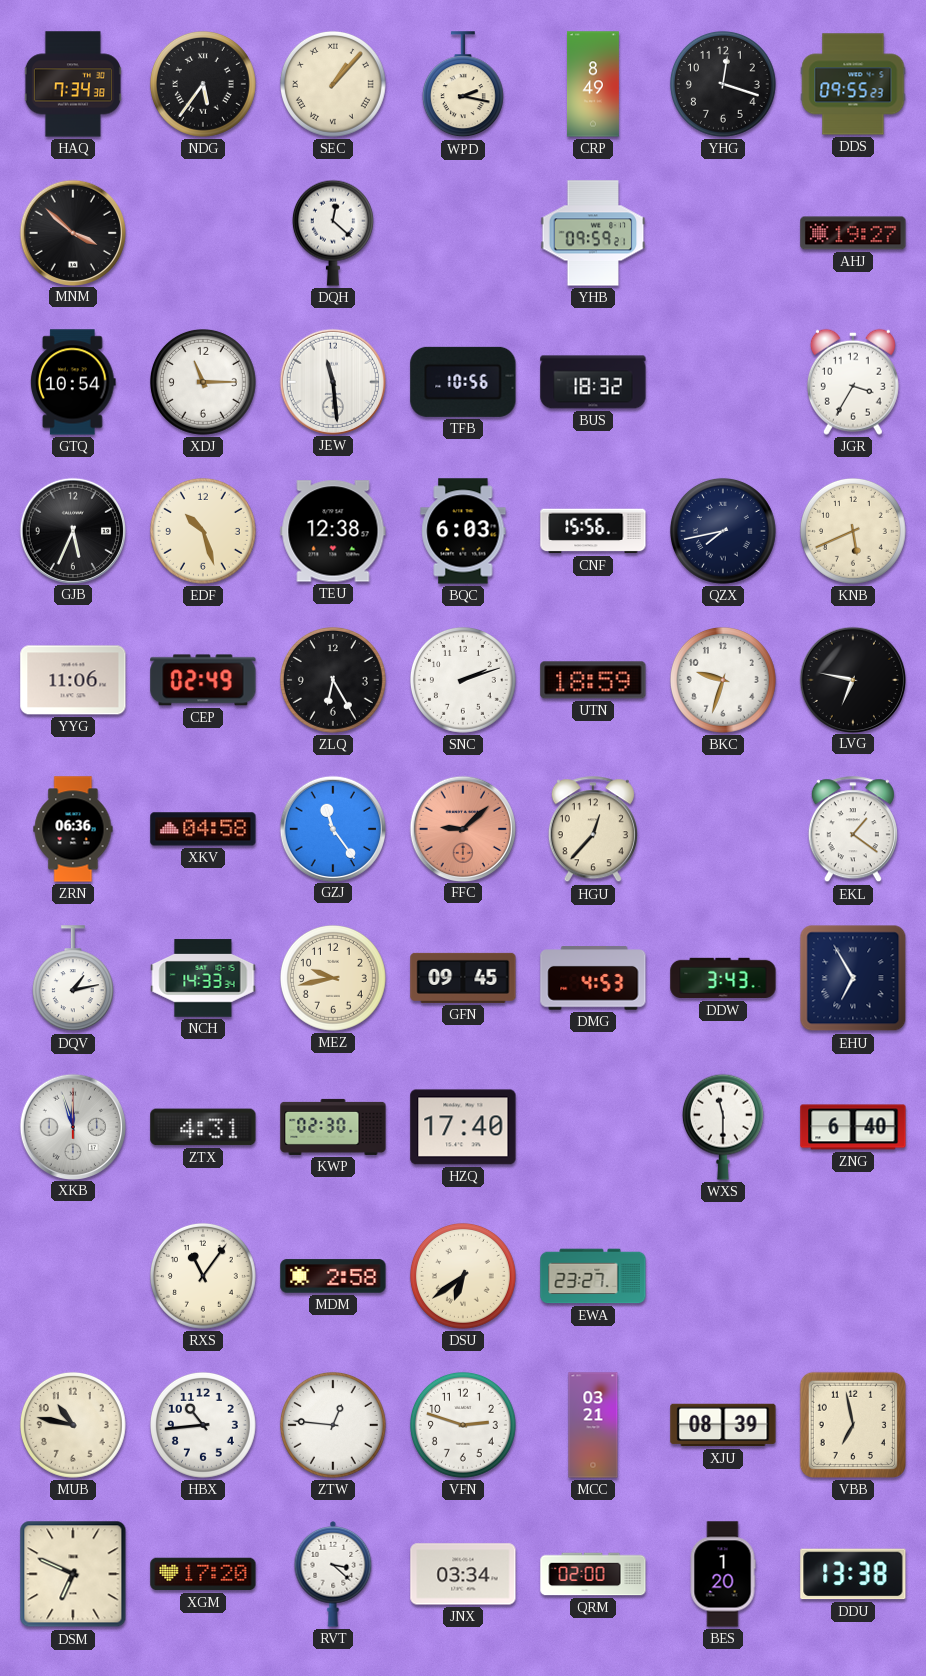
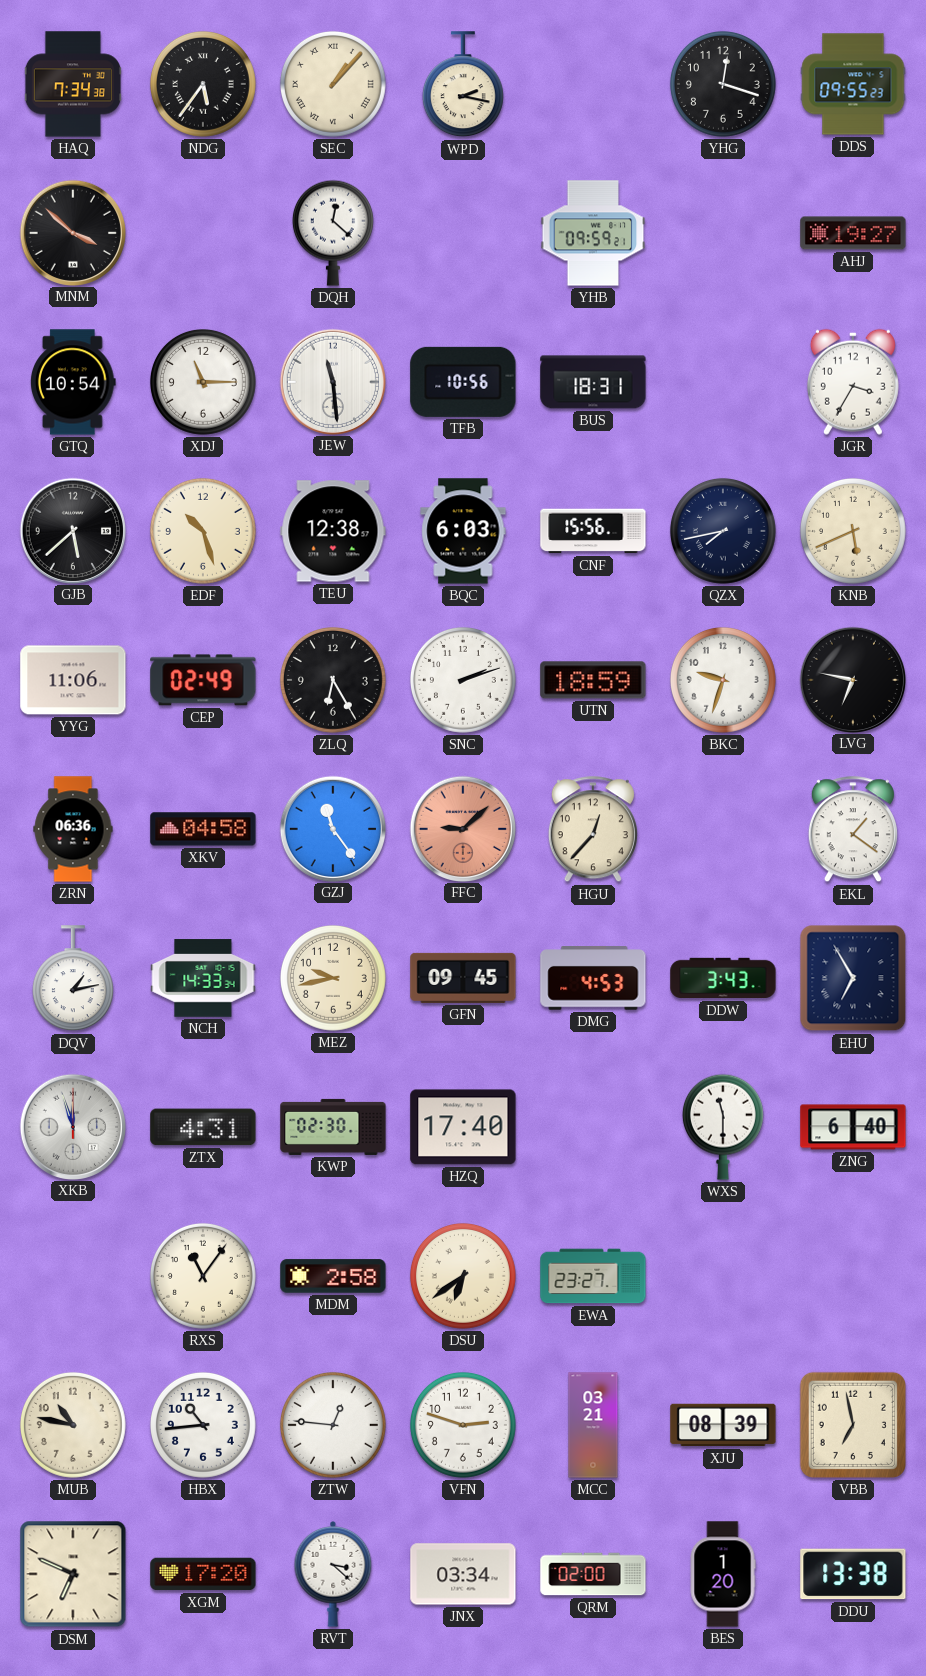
CRP: 8:49 -> none
BUS: 18:32 -> 18:31
GJB: 5:34 -> 5:38
